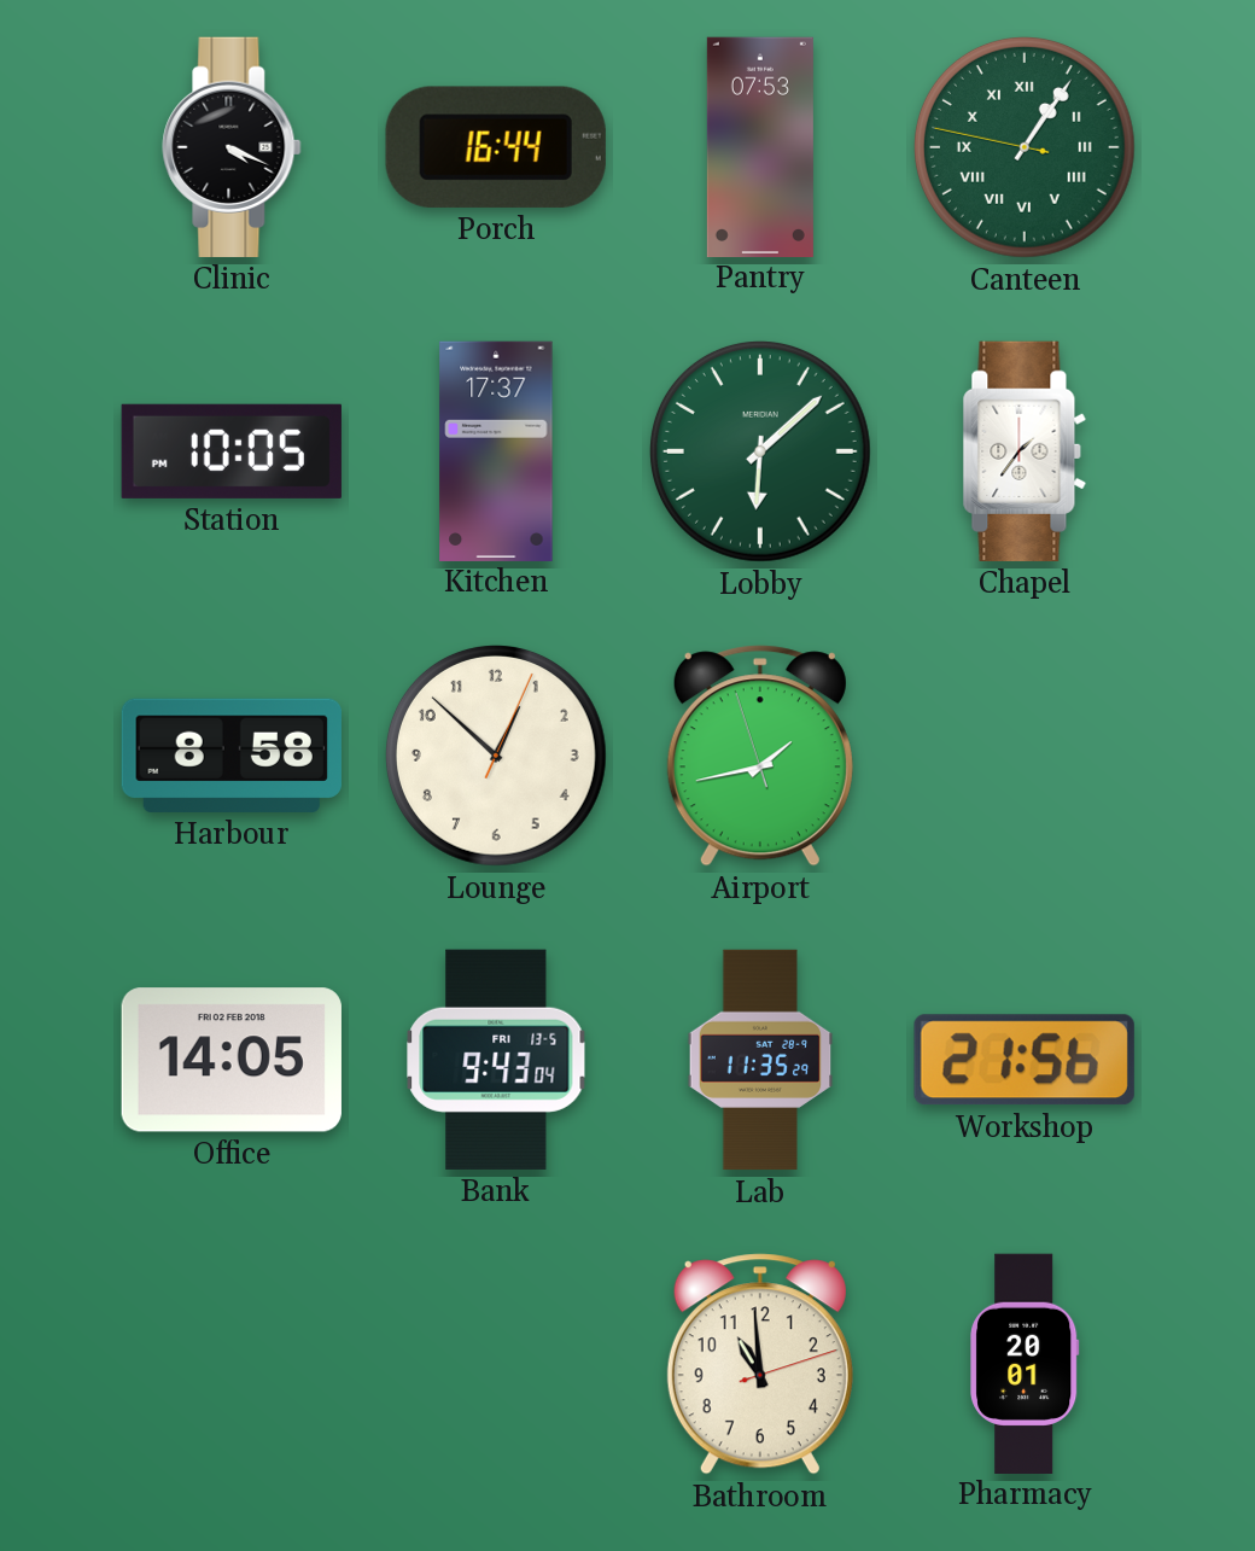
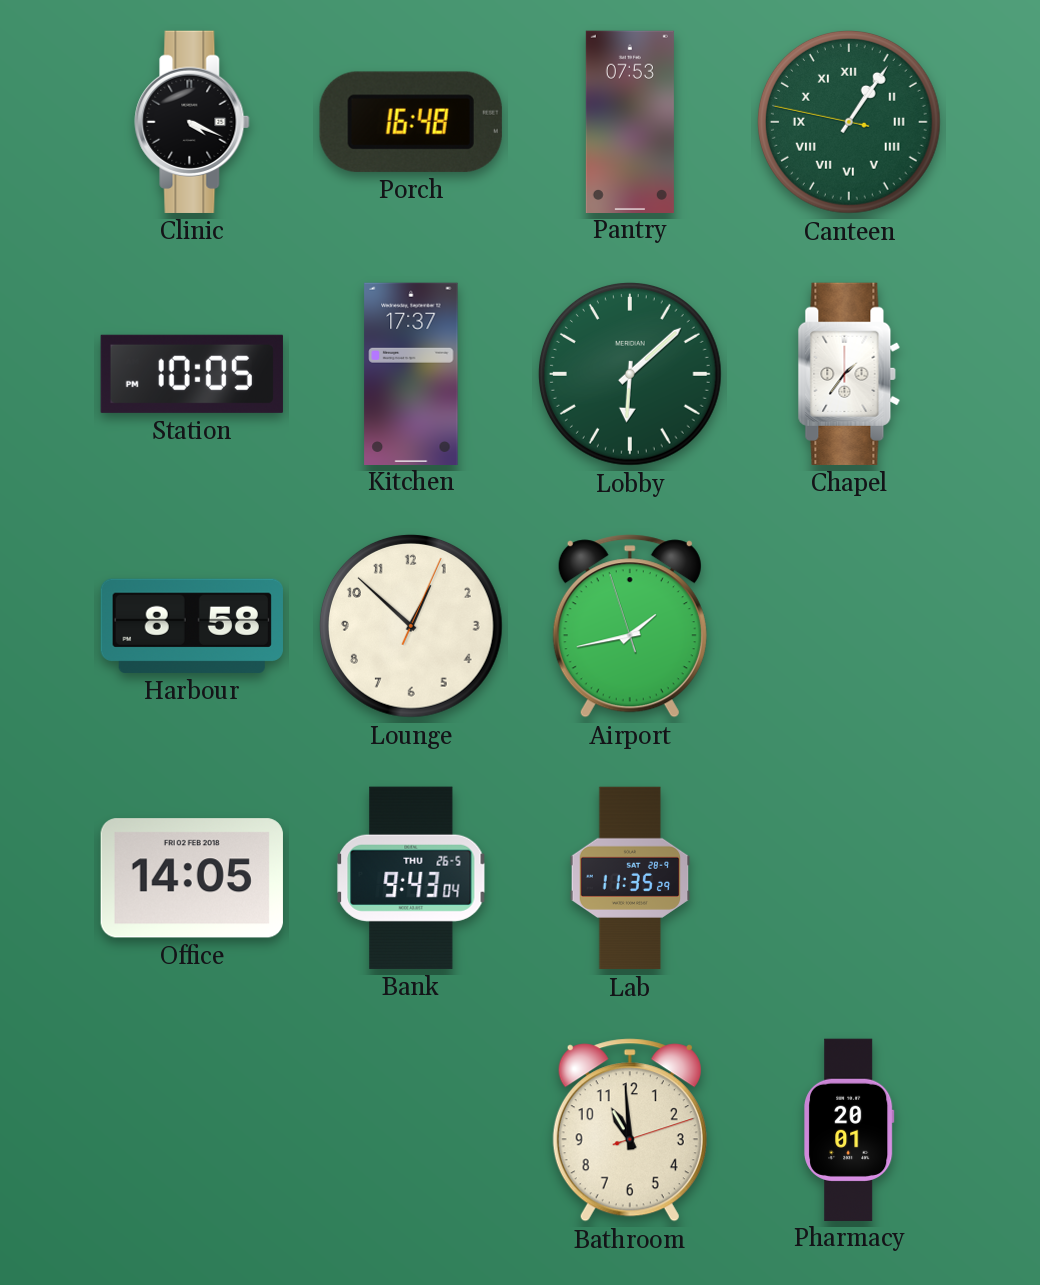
Porch: 16:44 -> 16:48
Bank date: FRI 13-5 -> THU 26-5
Workshop: 21:56 -> none
